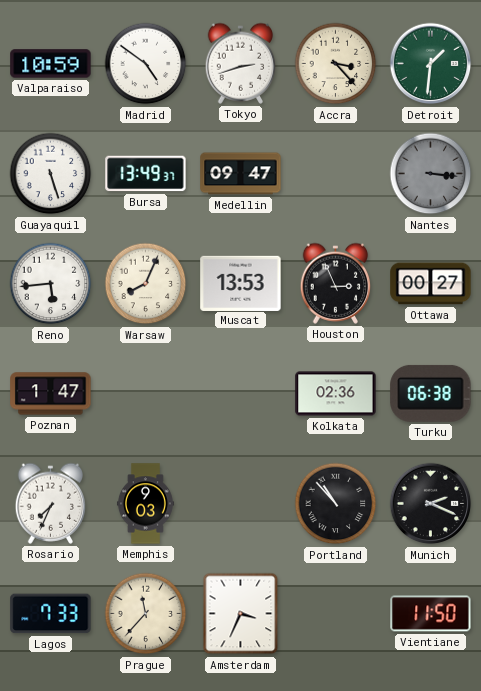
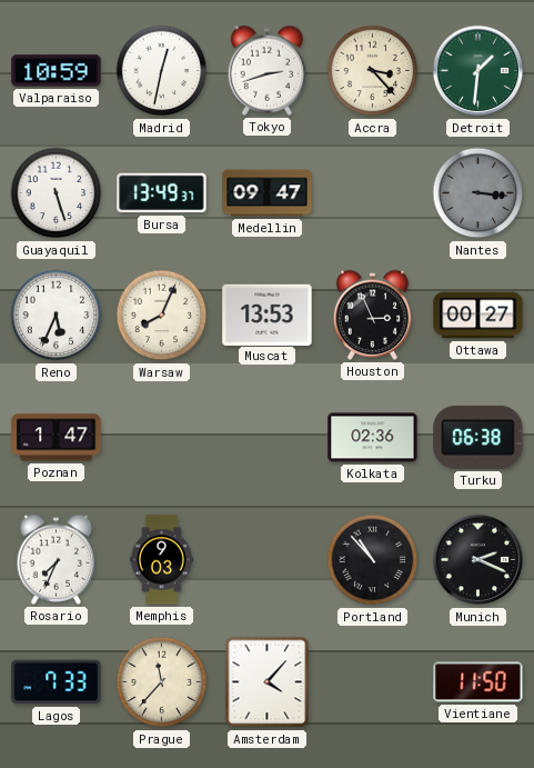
Madrid: 4:51 -> 12:32
Reno: 5:44 -> 5:34
Amsterdam: 3:34 -> 4:07
